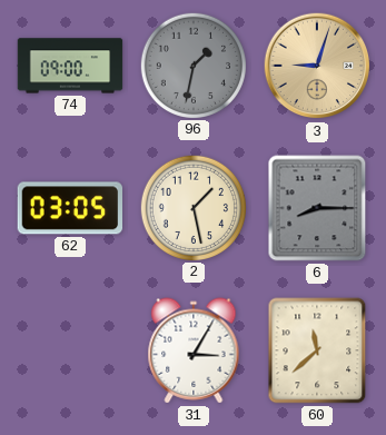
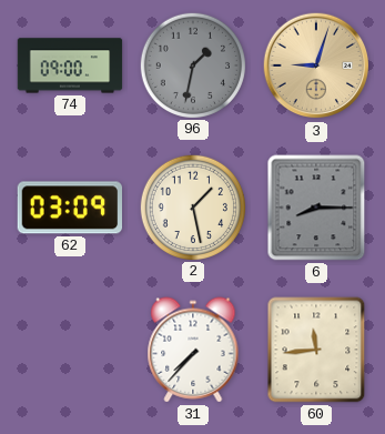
62: 03:05 -> 03:09
31: 3:05 -> 7:37
60: 11:38 -> 11:44
